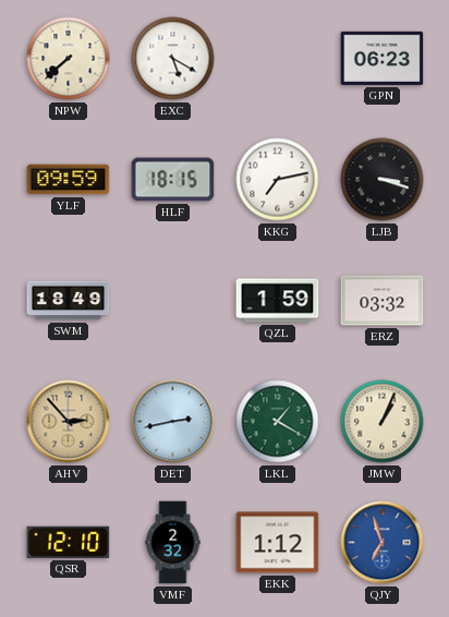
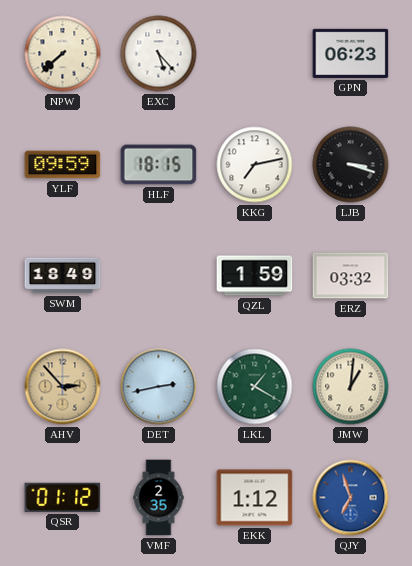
EXC: 5:20 -> 5:23
JMW: 1:04 -> 1:01
QSR: 12:10 -> 01:12
VMF: 2:32 -> 2:35
